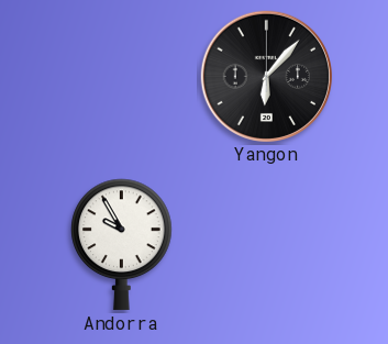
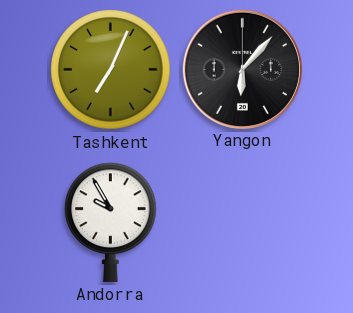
Tashkent: none -> 7:04
